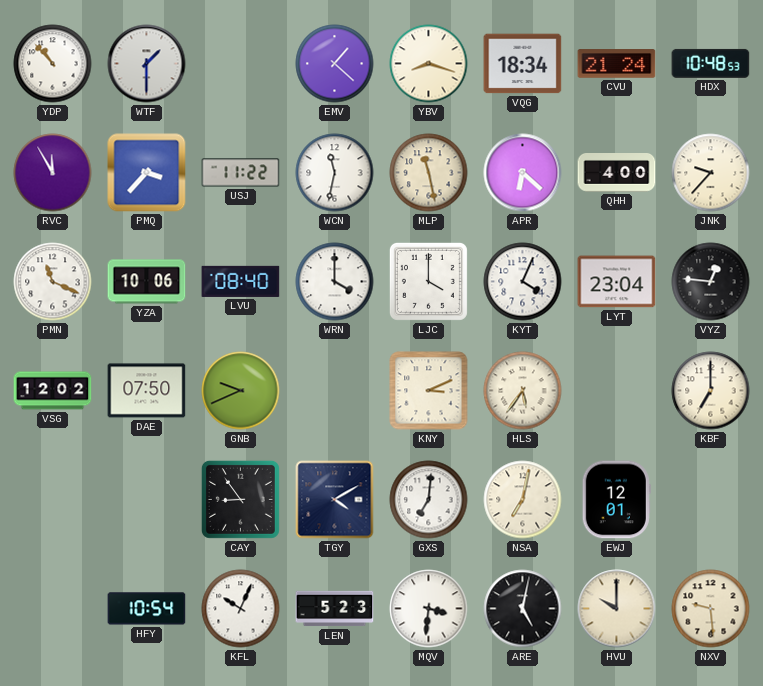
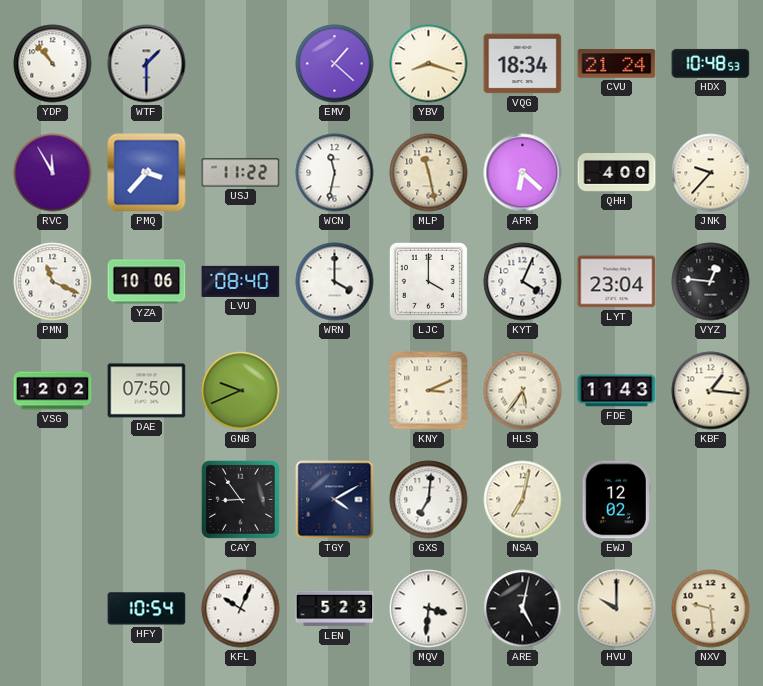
FDE: none -> 11:43
KBF: 7:00 -> 1:16
EWJ: 12:01 -> 12:02
